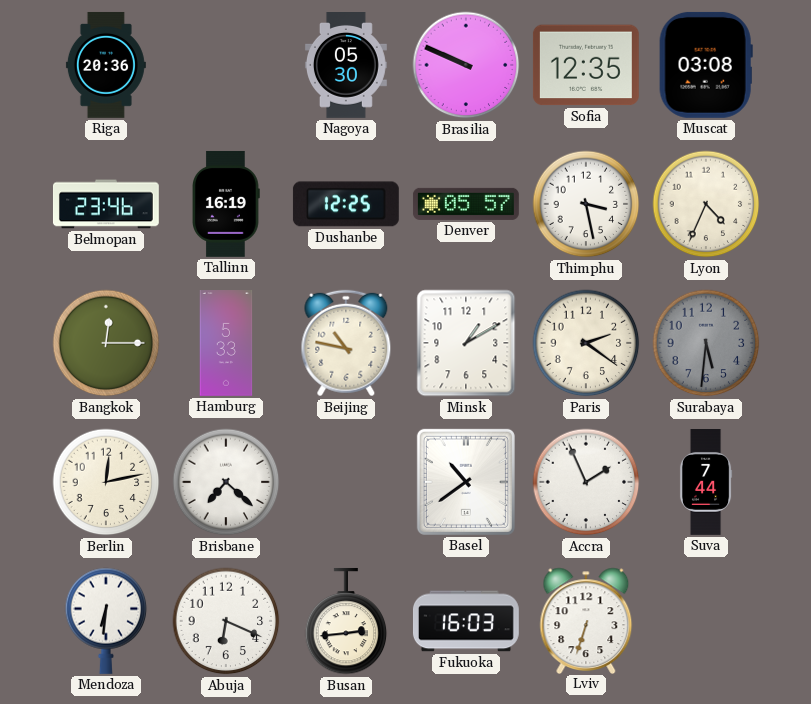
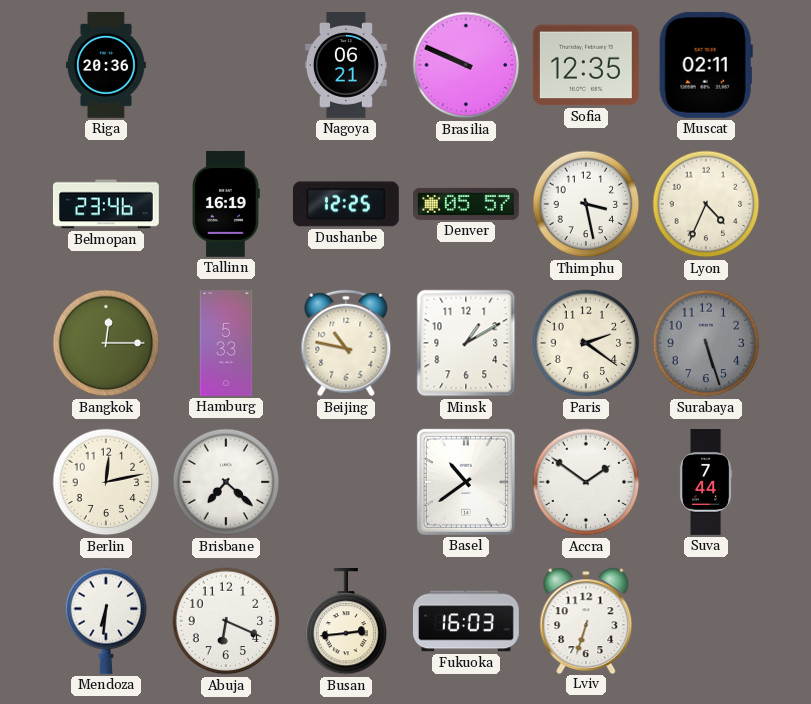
Nagoya: 05:30 -> 06:21
Muscat: 03:08 -> 02:11
Surabaya: 5:31 -> 5:27
Accra: 1:56 -> 1:51
